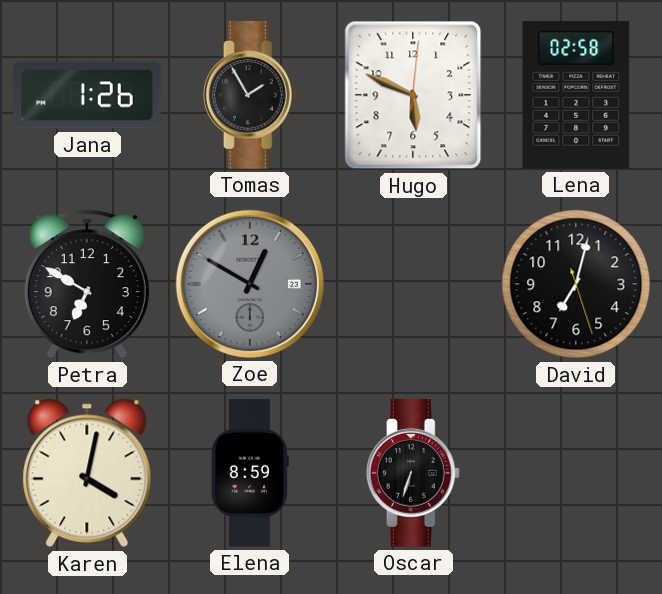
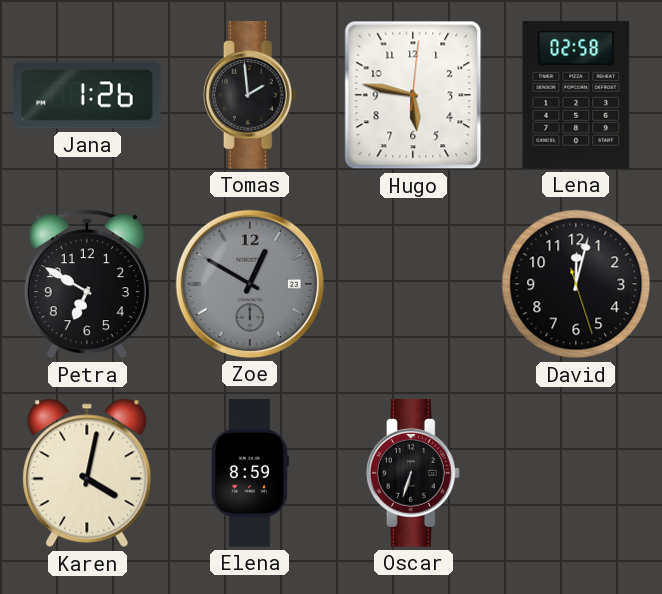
Tomas: 1:55 -> 1:59
Hugo: 5:49 -> 5:47
David: 7:02 -> 12:02
